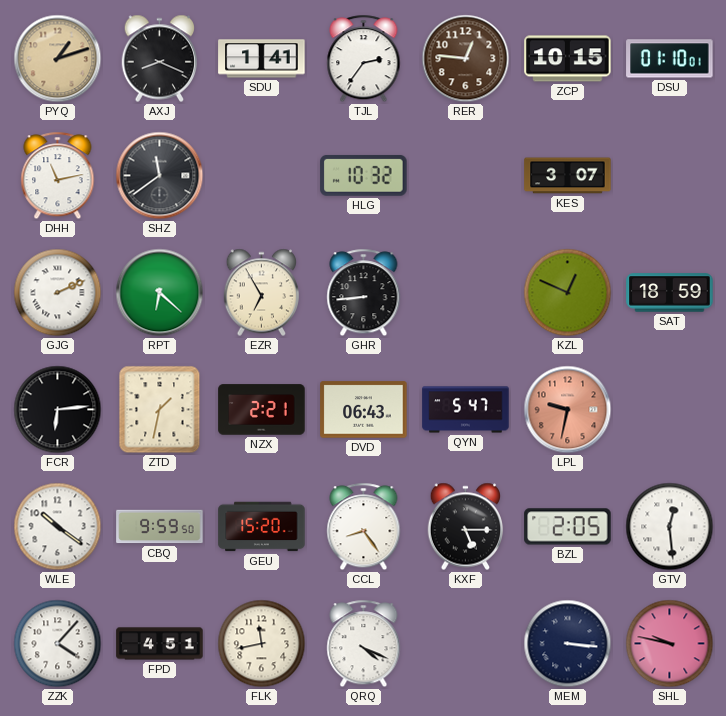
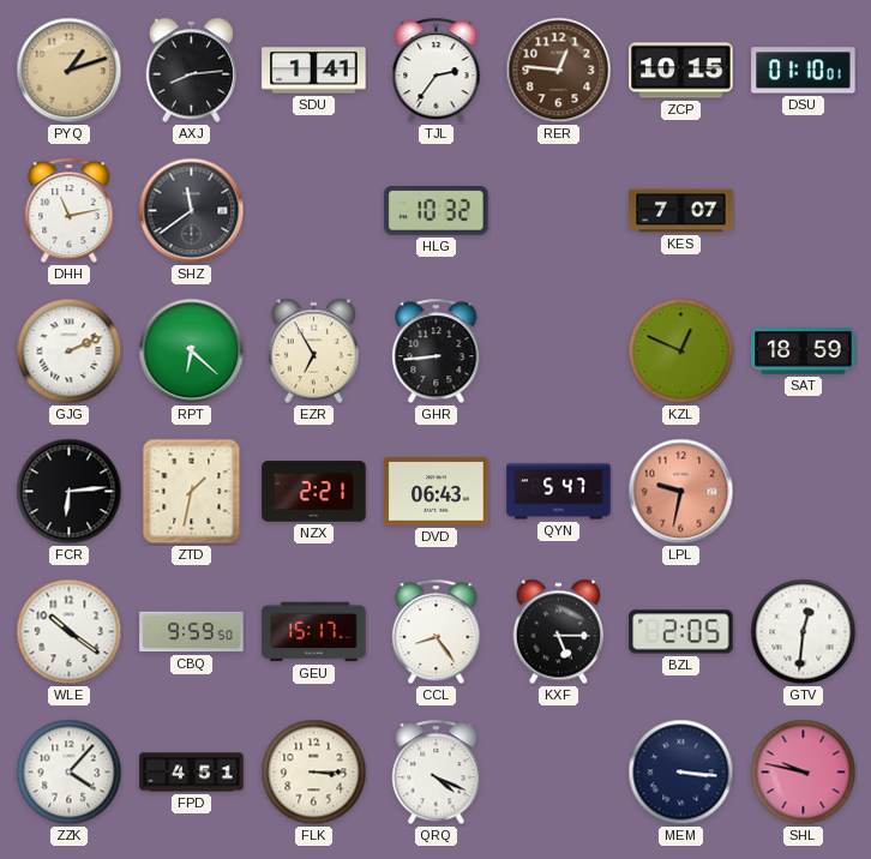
AXJ: 8:19 -> 8:14
KES: 3:07 -> 7:07
GEU: 15:20 -> 15:17
GTV: 12:29 -> 12:31
FLK: 11:43 -> 3:15
